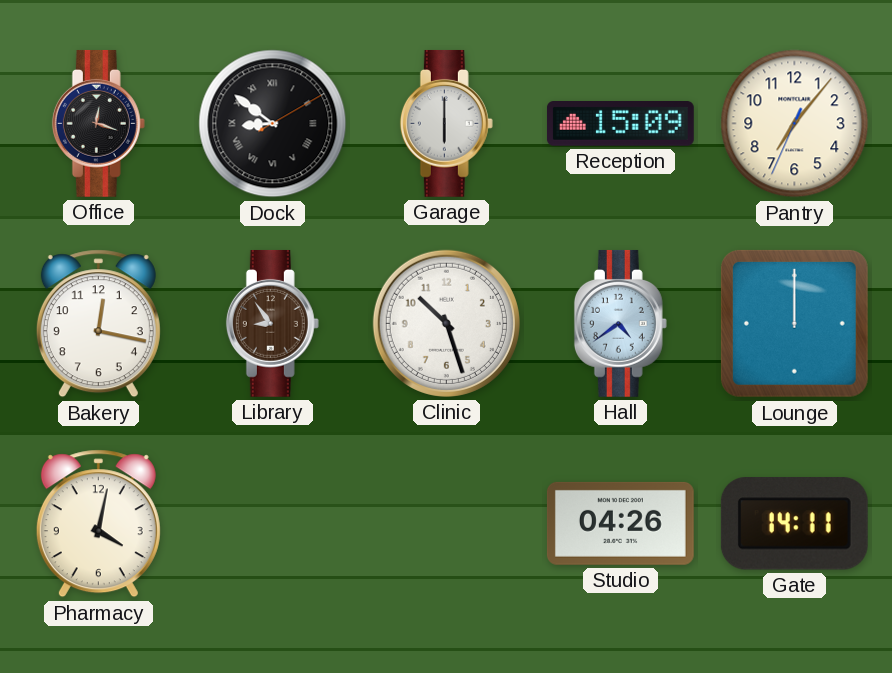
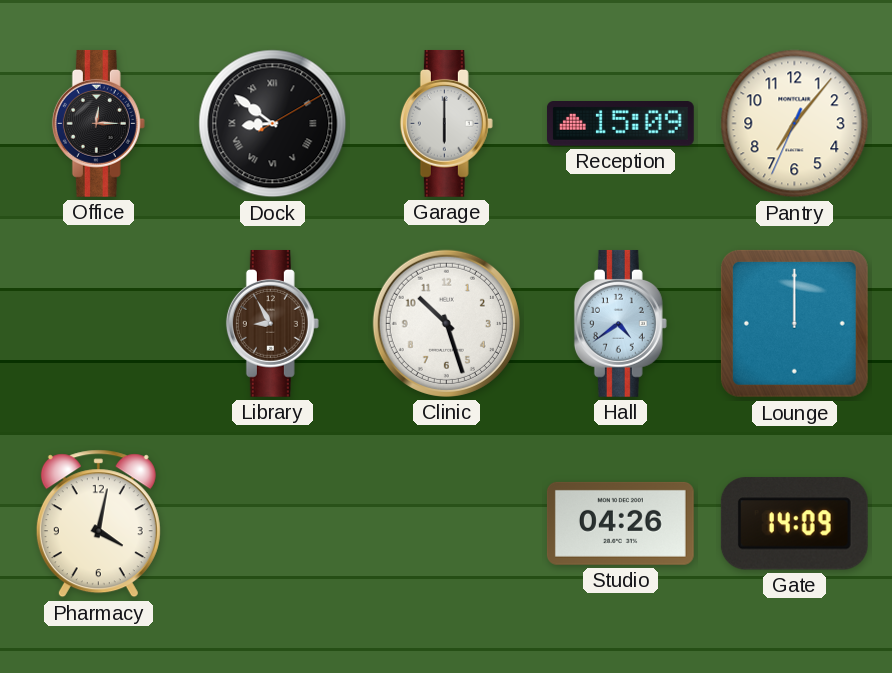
Office: 12:18 -> 12:15
Bakery: 12:17 -> none
Library: 8:54 -> 8:55
Gate: 14:11 -> 14:09
